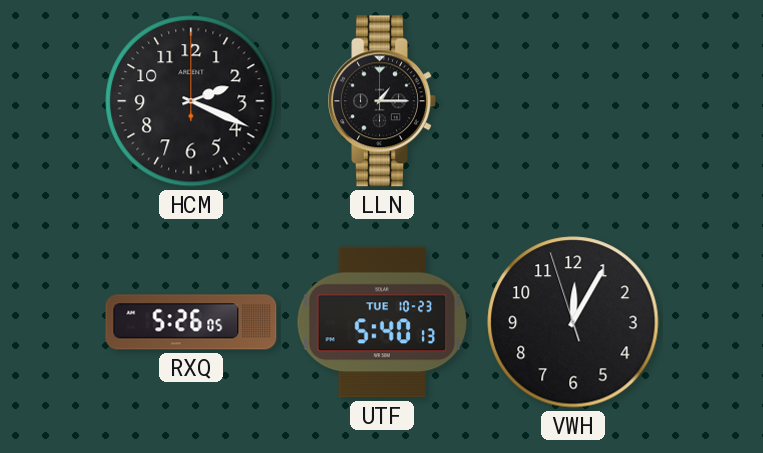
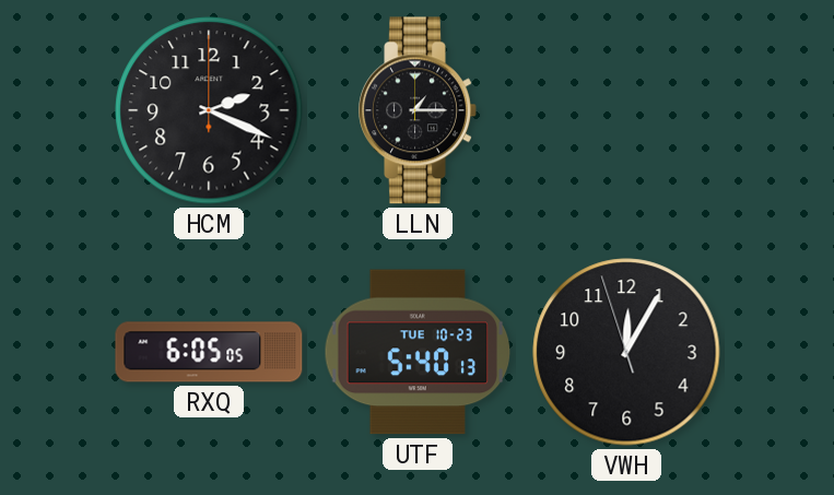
RXQ: 5:26 -> 6:05
